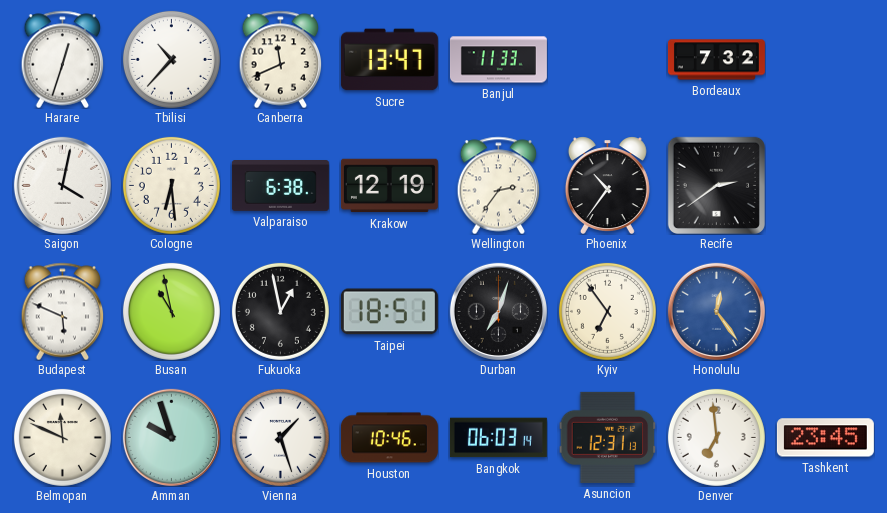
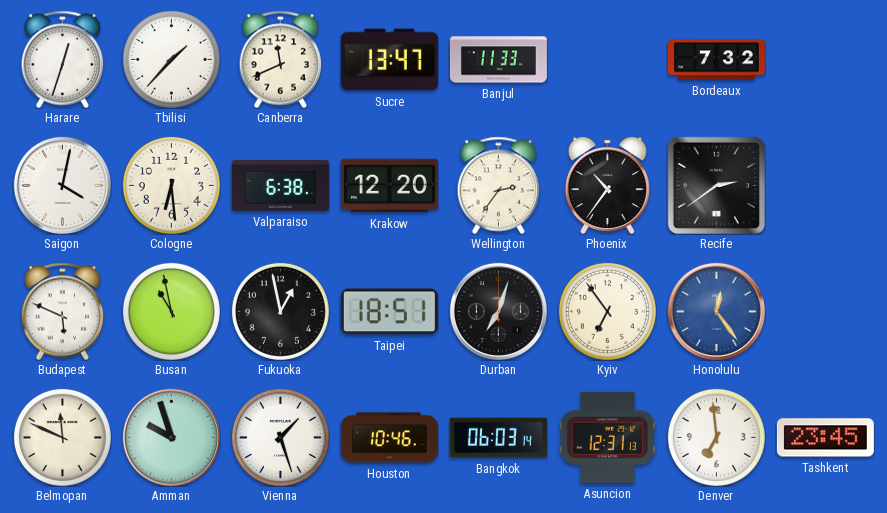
Tbilisi: 10:37 -> 1:37
Krakow: 12:19 -> 12:20
